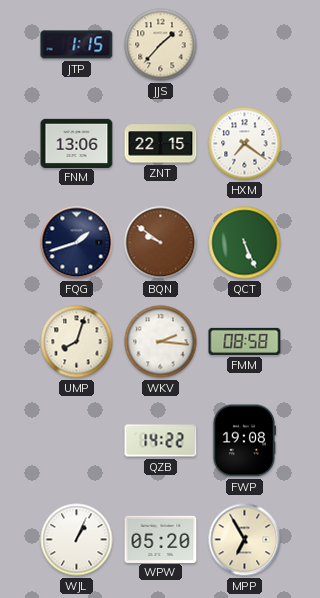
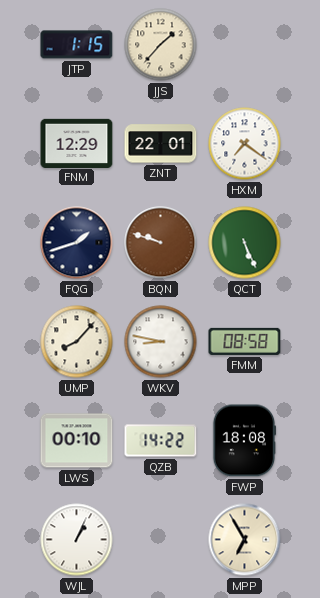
FNM: 13:06 -> 12:29
ZNT: 22:15 -> 22:01
BQN: 9:51 -> 9:48
UMP: 8:03 -> 8:07
WKV: 2:16 -> 8:47
LWS: none -> 00:10
FWP: 19:08 -> 18:08
WPW: 05:20 -> none
